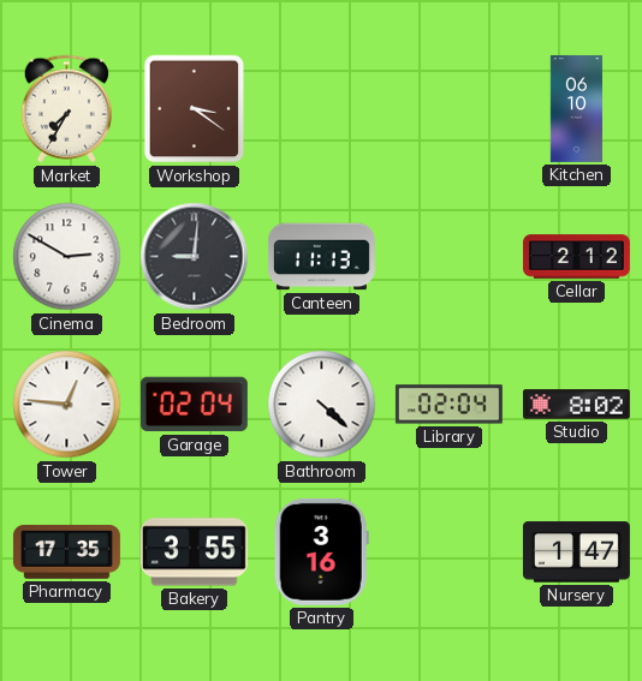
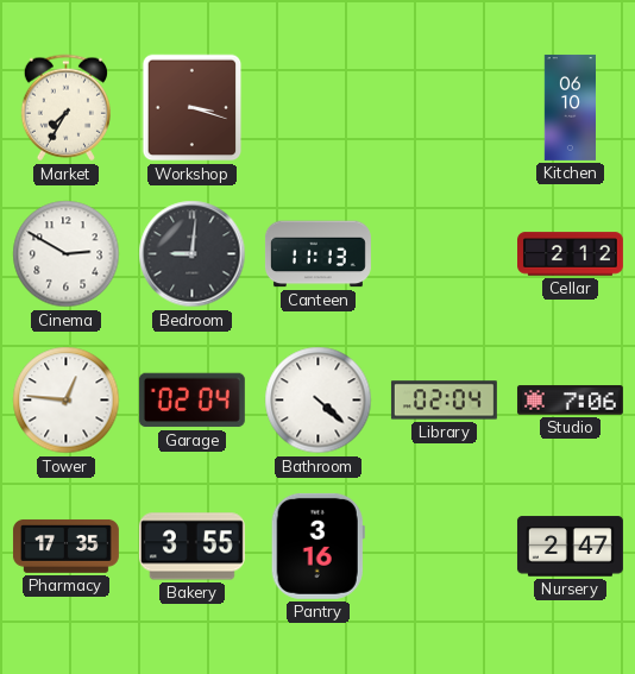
Workshop: 3:21 -> 3:18
Studio: 8:02 -> 7:06
Nursery: 1:47 -> 2:47
